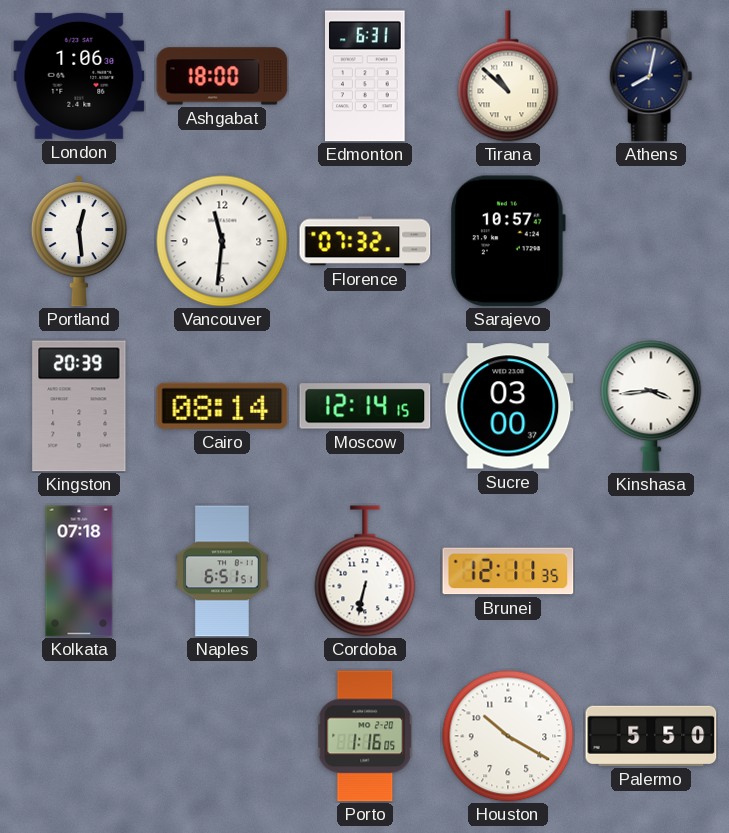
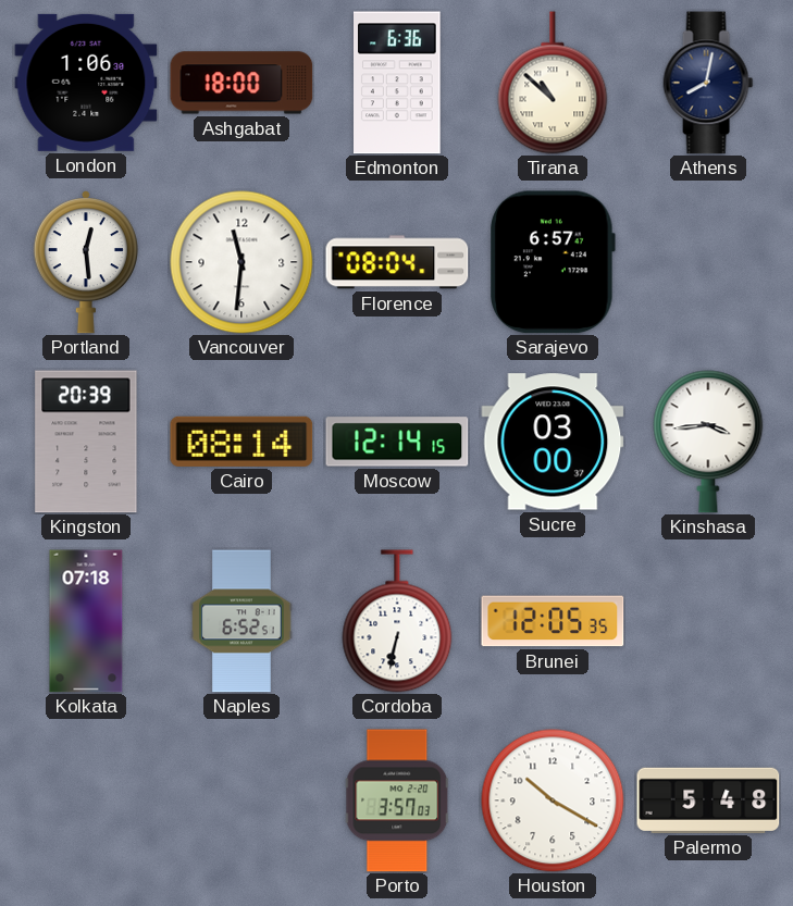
Edmonton: 6:31 -> 6:36
Florence: 07:32 -> 08:04
Sarajevo: 10:57 -> 6:57
Naples: 6:51 -> 6:52
Brunei: 12:11 -> 12:05
Porto: 1:16 -> 3:57
Palermo: 5:50 -> 5:48
